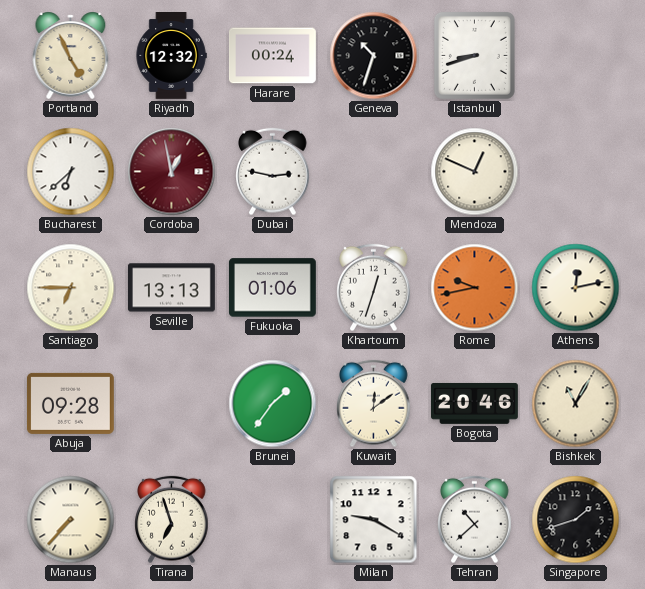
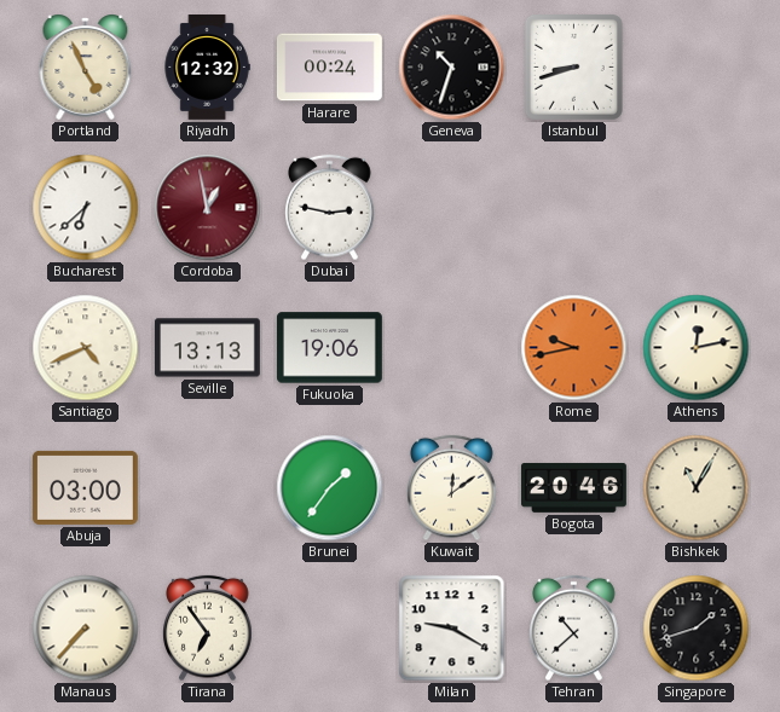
Mendoza: 12:49 -> none
Santiago: 6:45 -> 4:41
Fukuoka: 01:06 -> 19:06
Khartoum: 12:33 -> none
Abuja: 09:28 -> 03:00
Tirana: 6:57 -> 6:54
